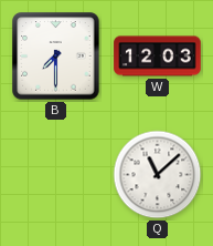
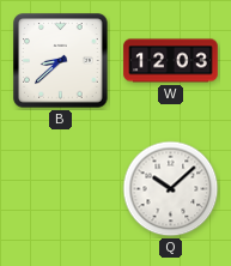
B: 7:30 -> 8:38
Q: 11:08 -> 10:08
